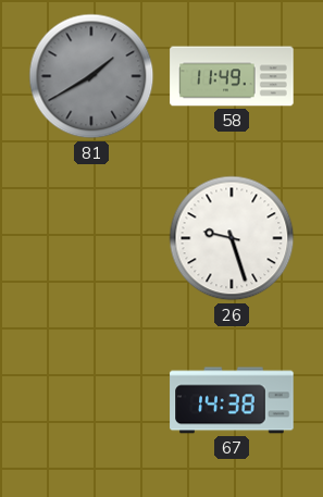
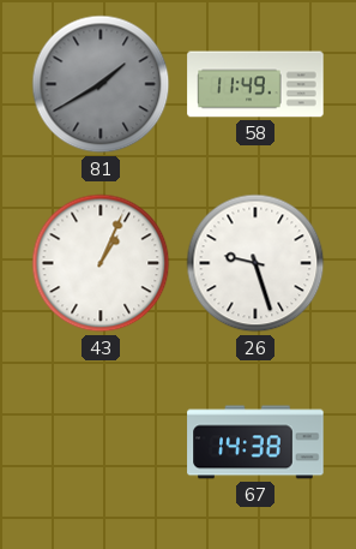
43: none -> 1:04
